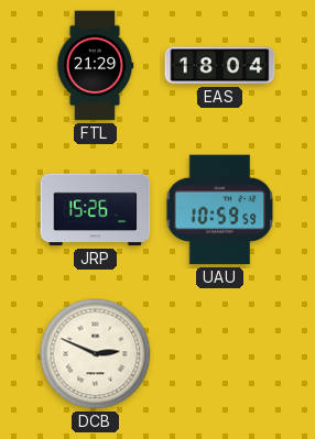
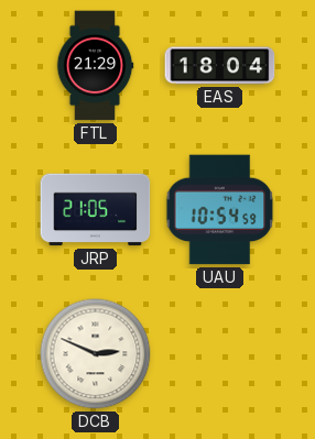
JRP: 15:26 -> 21:05
UAU: 10:59 -> 10:54
